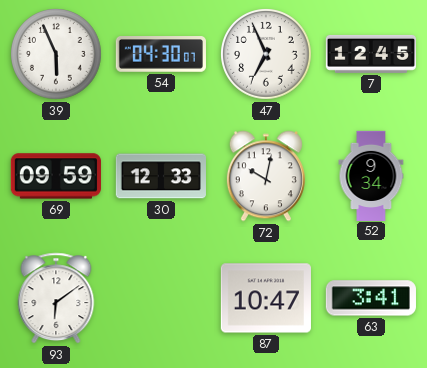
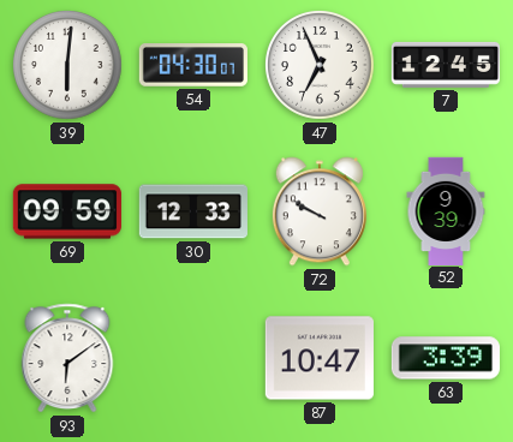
39: 5:56 -> 6:01
72: 10:02 -> 9:50
52: 9:34 -> 9:39
63: 3:41 -> 3:39
